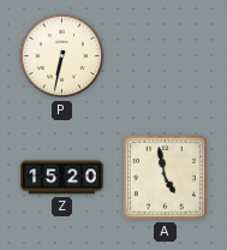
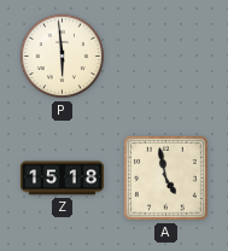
P: 6:32 -> 5:59
Z: 15:20 -> 15:18
